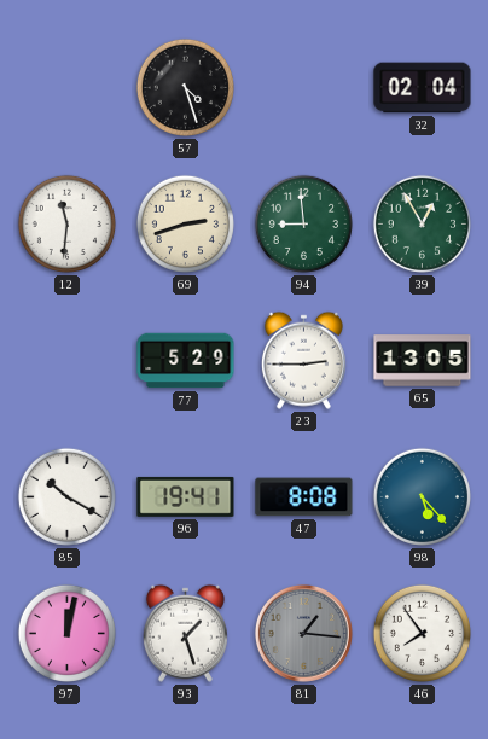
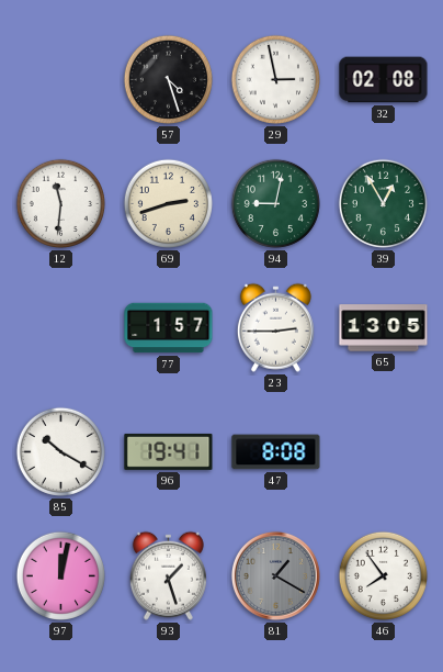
29: none -> 2:58
32: 02:04 -> 02:08
94: 8:59 -> 9:02
77: 5:29 -> 1:57
98: 5:23 -> none
81: 1:16 -> 1:20
